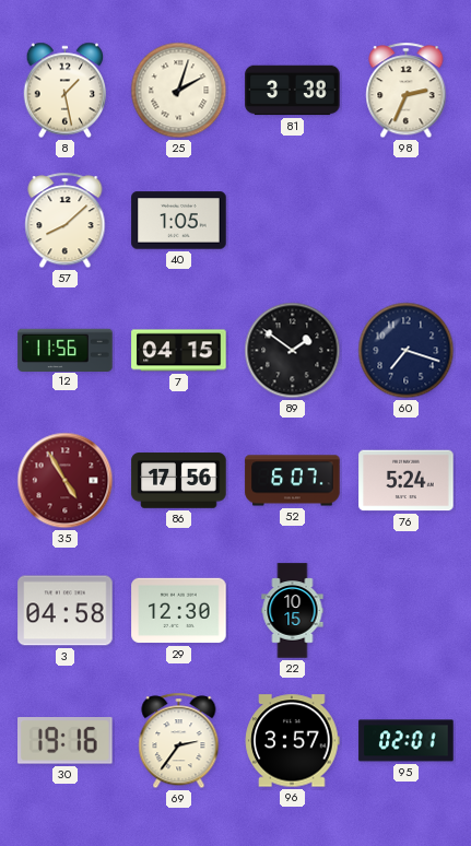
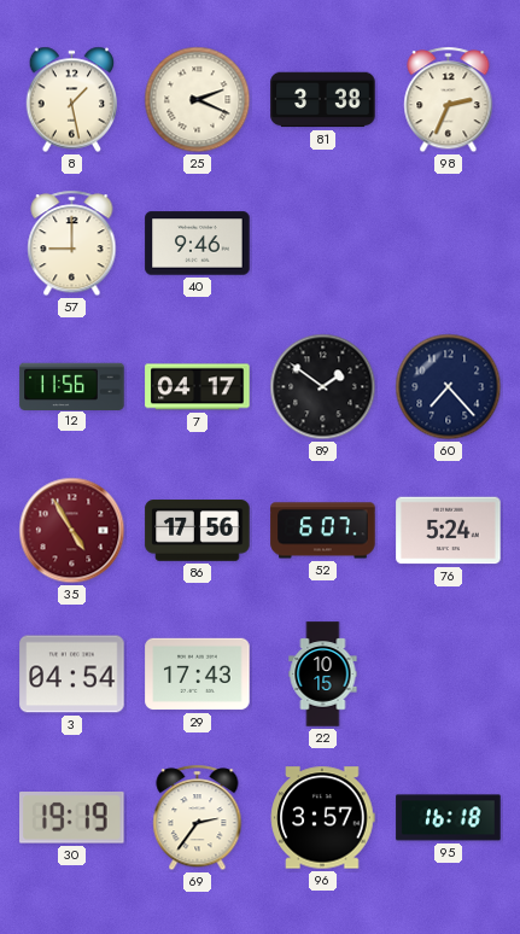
25: 2:03 -> 2:19
57: 8:08 -> 9:00
40: 1:05 -> 9:46
7: 04:15 -> 04:17
60: 7:18 -> 7:23
3: 04:58 -> 04:54
29: 12:30 -> 17:43
30: 19:16 -> 19:19
95: 02:01 -> 16:18
